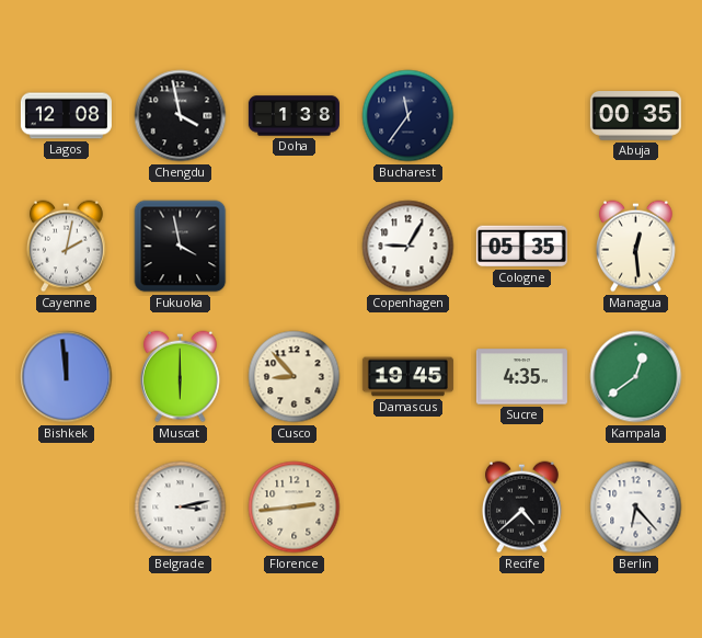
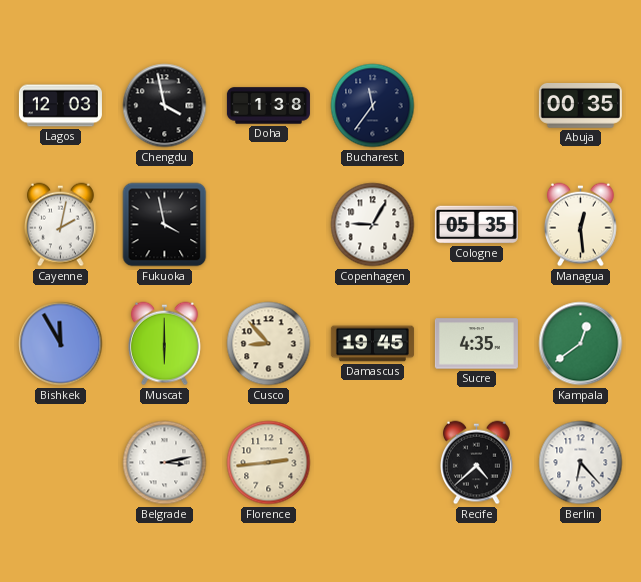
Lagos: 12:08 -> 12:03
Bishkek: 11:59 -> 11:55
